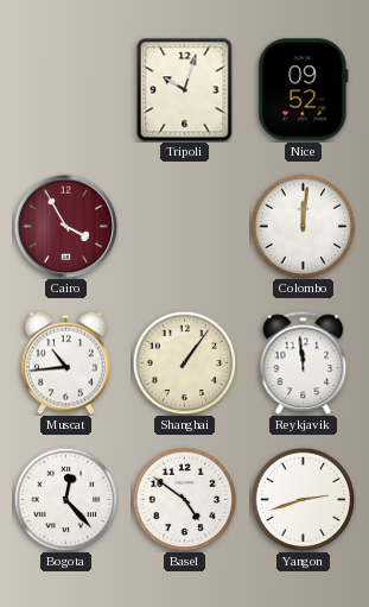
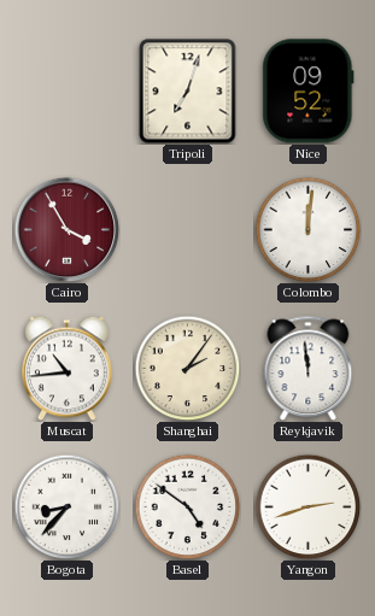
Tripoli: 10:03 -> 7:03
Shanghai: 1:06 -> 2:06
Bogota: 12:23 -> 8:37
